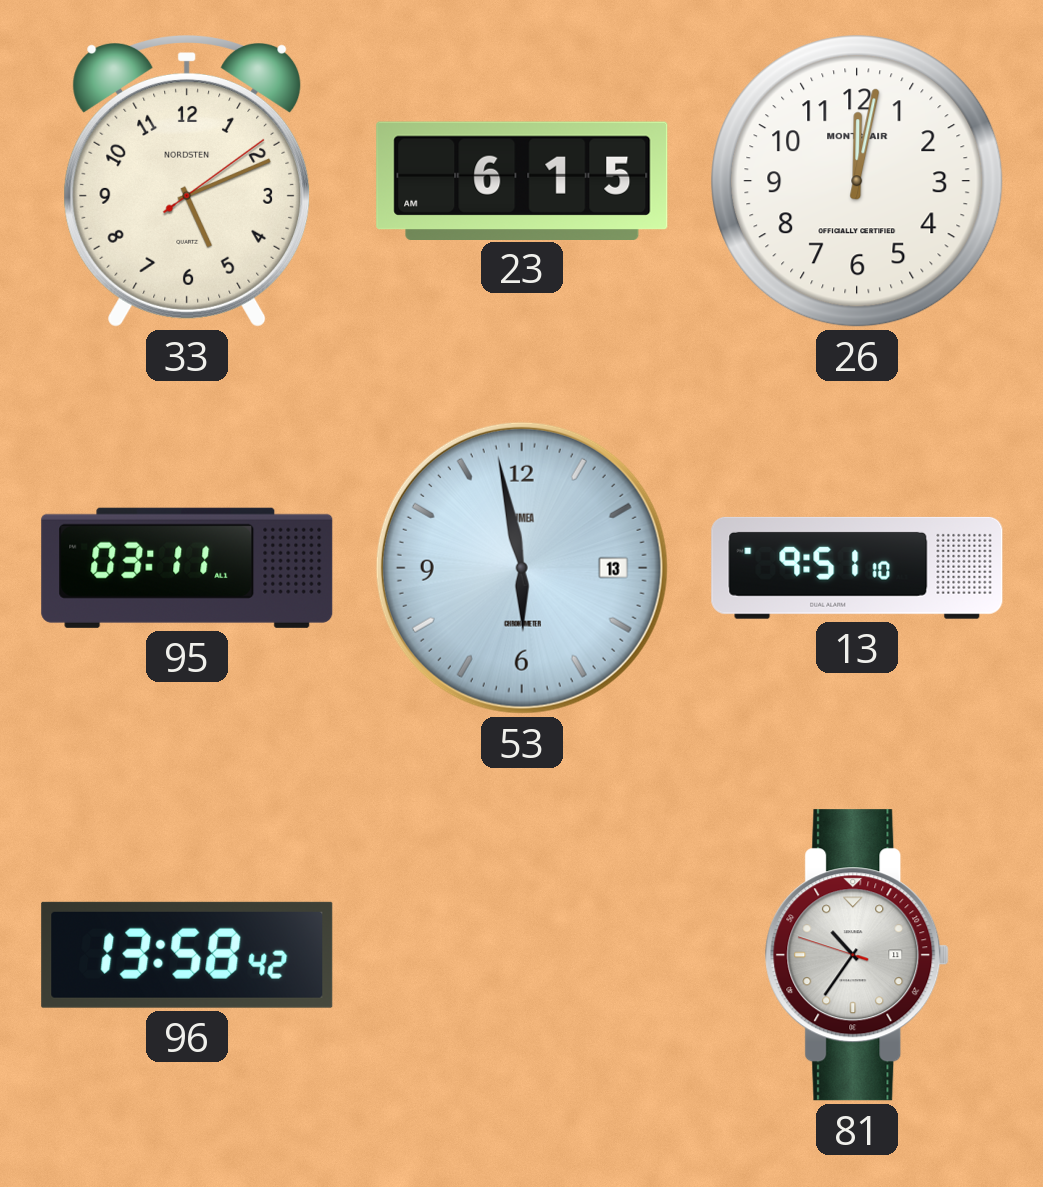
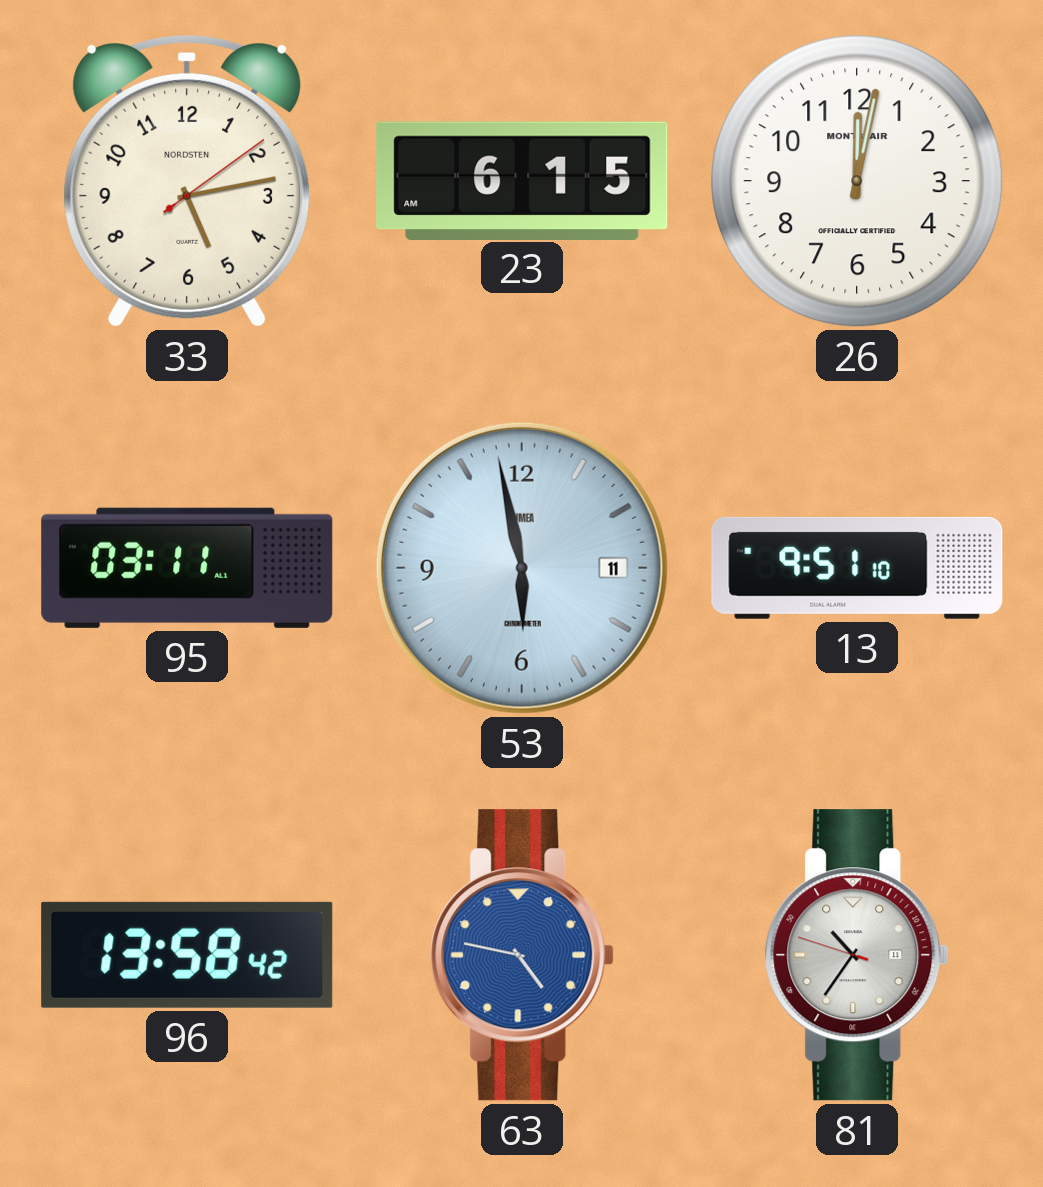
33: 5:11 -> 5:13
53 date: 13 -> 11
63: none -> 4:47
